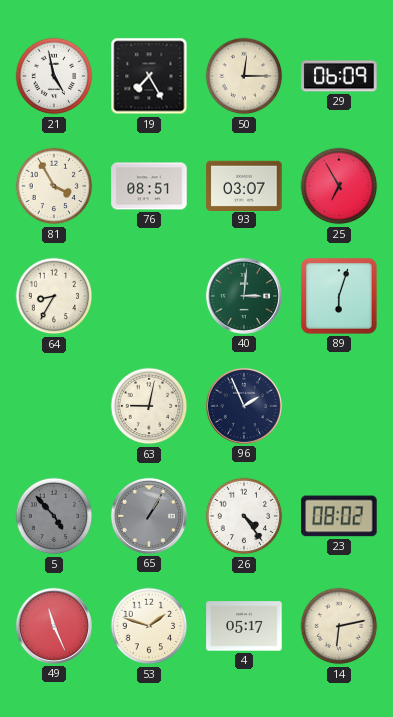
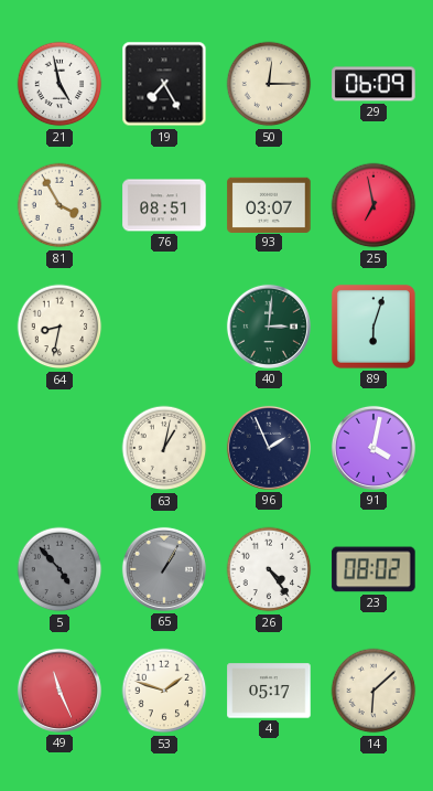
25: 6:55 -> 6:58
64: 8:35 -> 8:32
63: 9:02 -> 1:02
91: none -> 4:02
14: 6:13 -> 6:08
